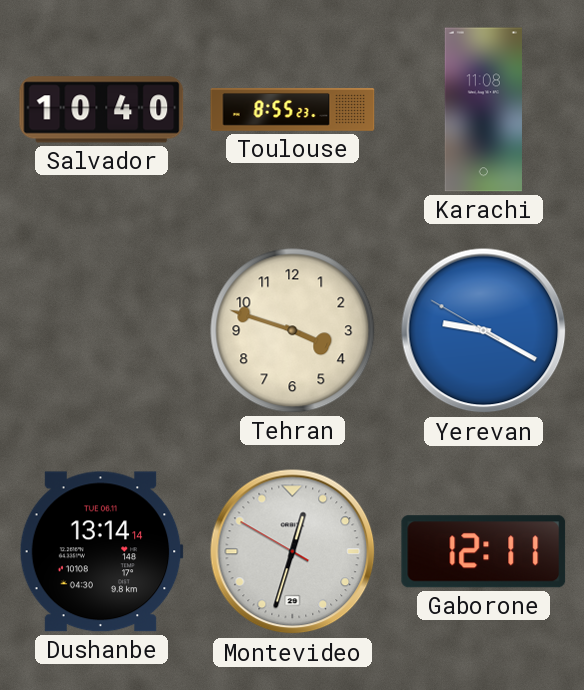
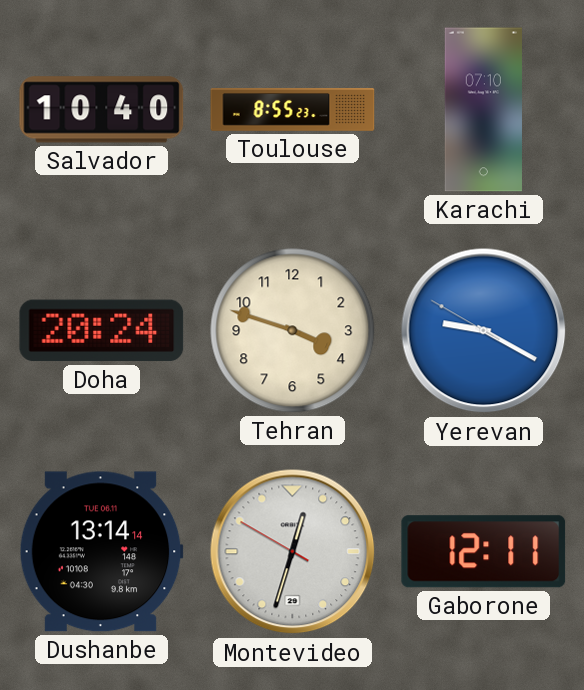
Karachi: 11:08 -> 07:10
Doha: none -> 20:24
